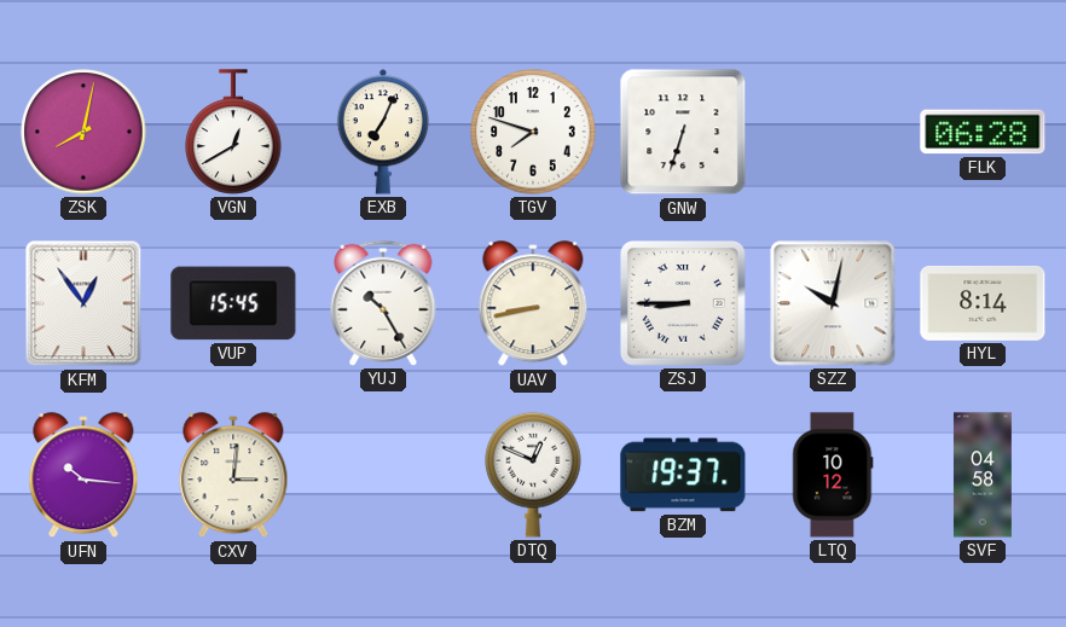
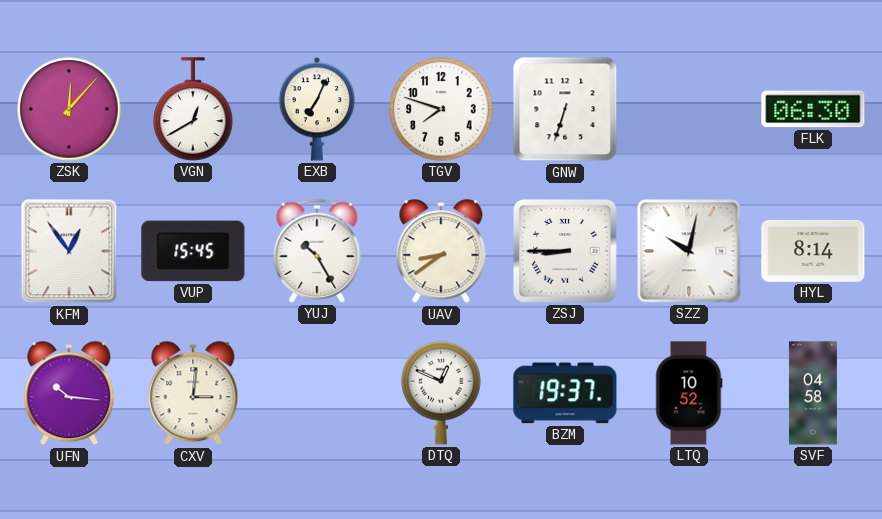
ZSK: 8:02 -> 12:07
FLK: 06:28 -> 06:30
UAV: 8:43 -> 8:39
LTQ: 10:12 -> 10:52
